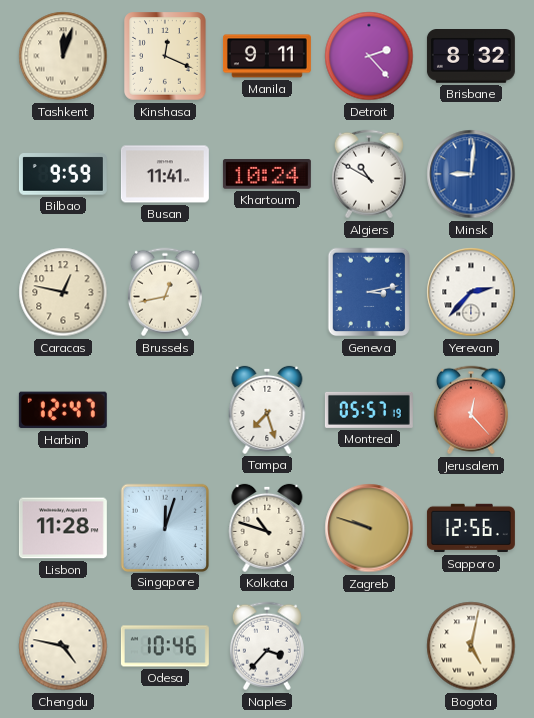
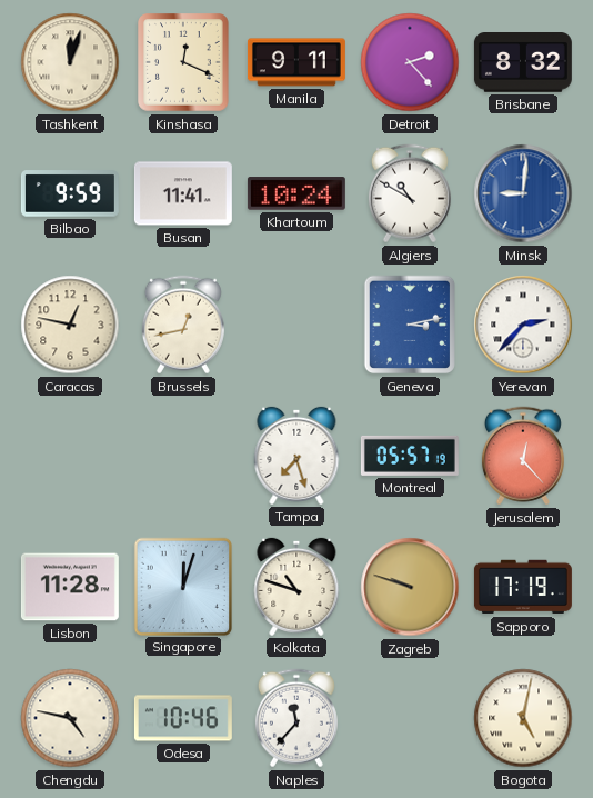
Harbin: 12:47 -> none
Sapporo: 12:56 -> 17:19
Naples: 3:37 -> 11:37
